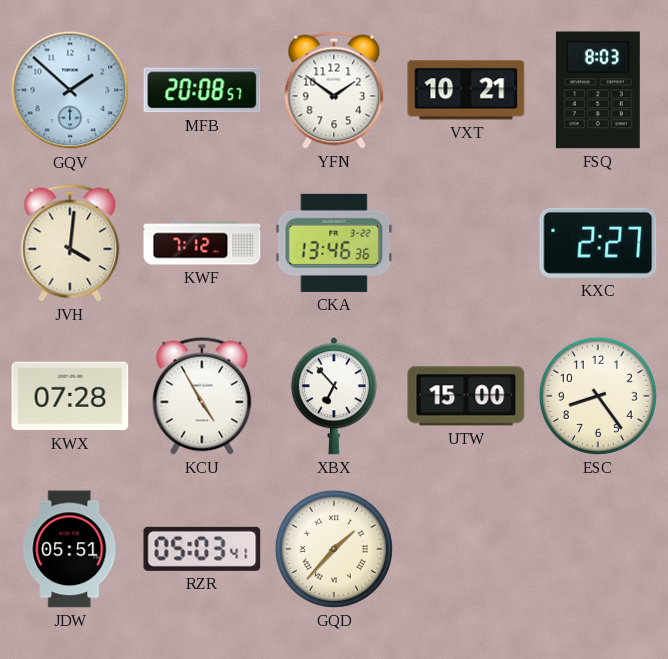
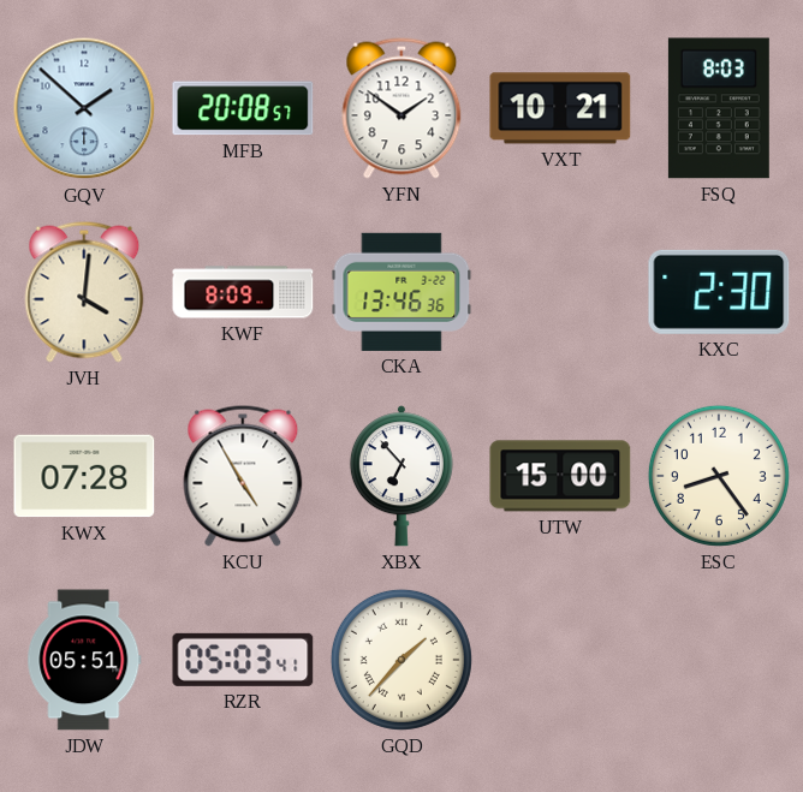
KWF: 7:12 -> 8:09
KXC: 2:27 -> 2:30
